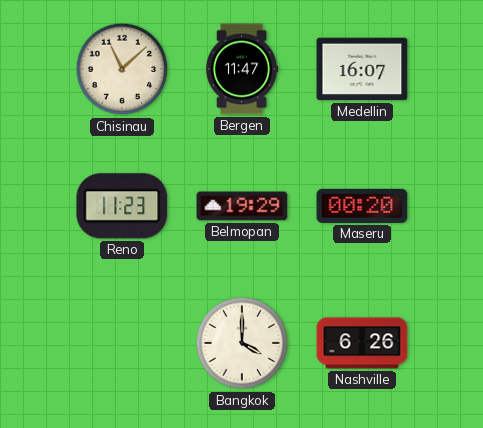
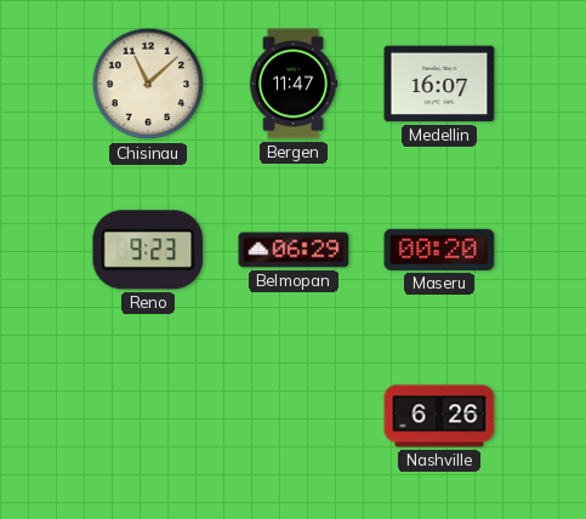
Reno: 11:23 -> 9:23
Belmopan: 19:29 -> 06:29
Bangkok: 4:00 -> none
